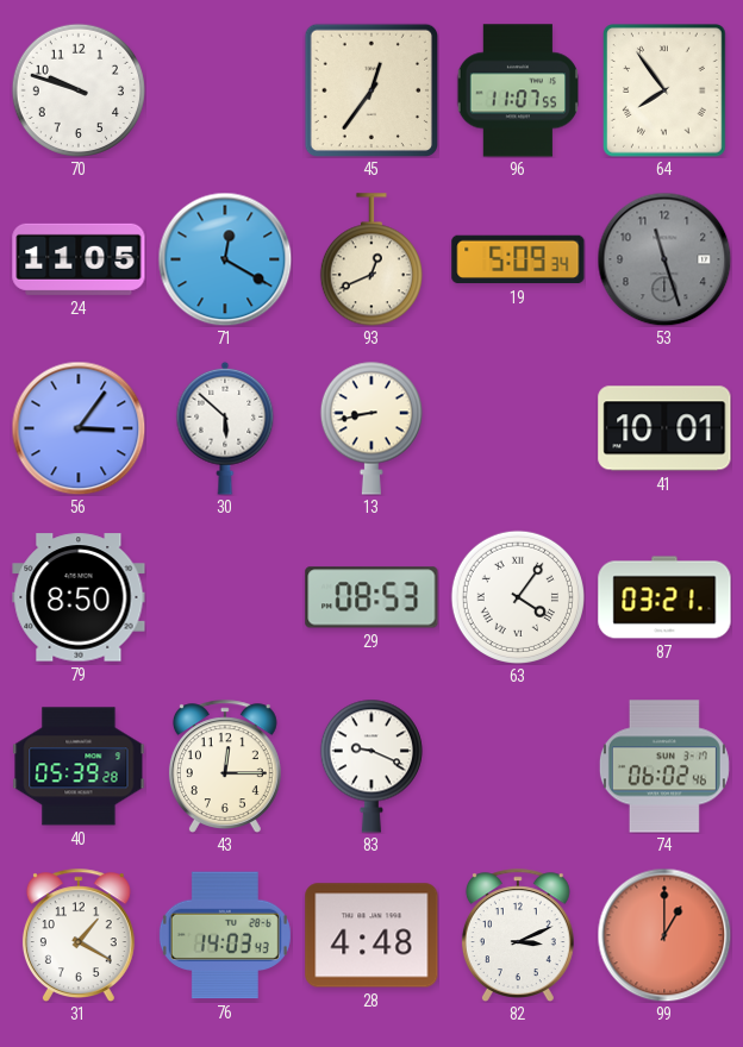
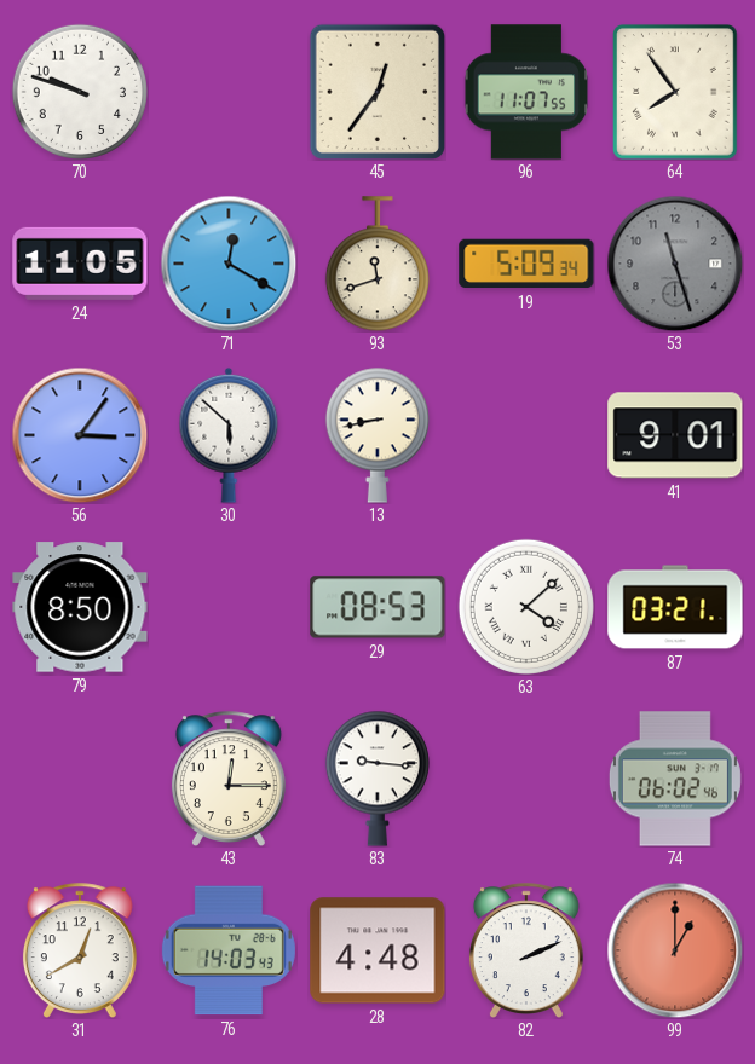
93: 12:41 -> 11:42
41: 10:01 -> 9:01
63: 4:06 -> 4:08
40: 05:39 -> none
83: 9:19 -> 9:16
31: 1:20 -> 12:40
82: 3:11 -> 2:11
